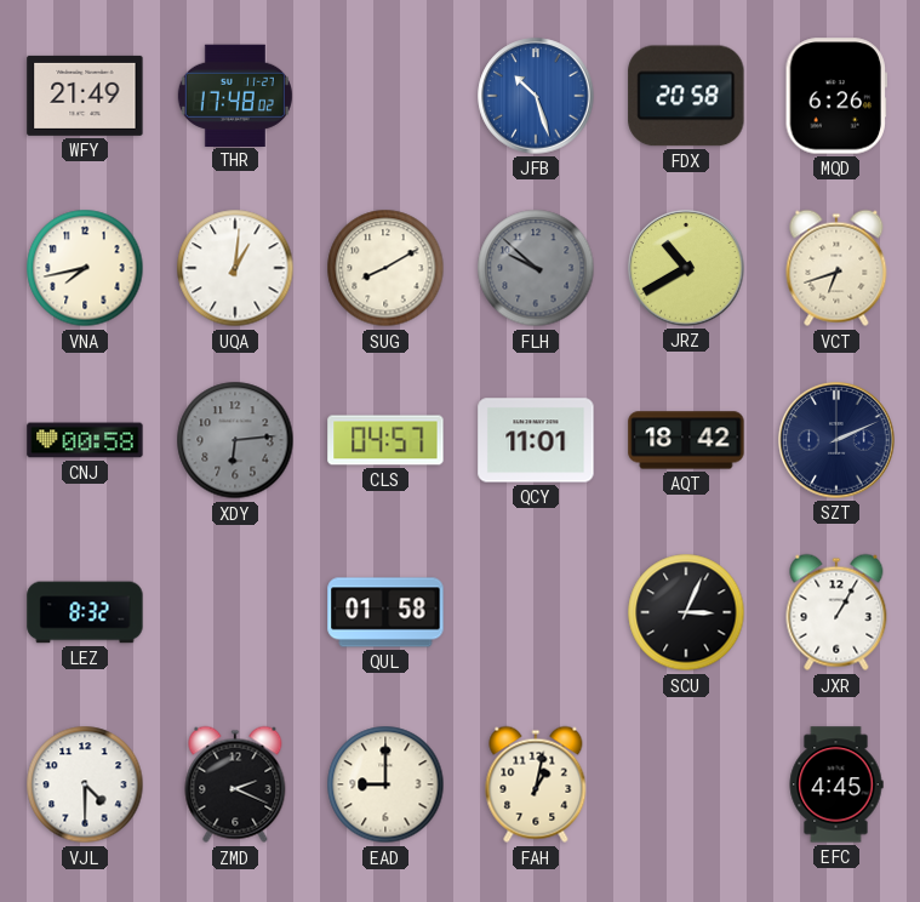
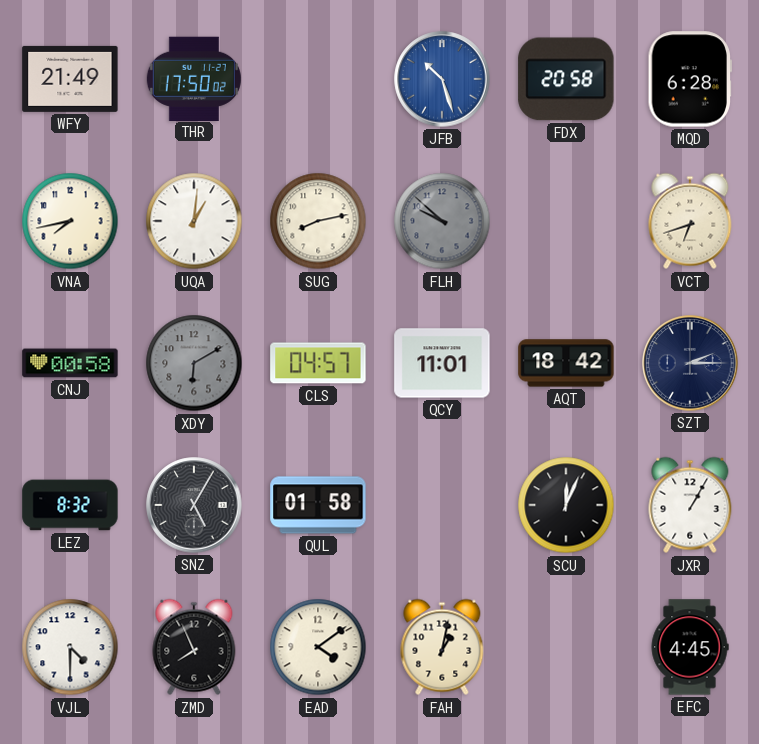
THR: 17:48 -> 17:50
MQD: 6:26 -> 6:28
SUG: 8:10 -> 8:13
JRZ: 10:40 -> none
XDY: 6:14 -> 6:10
SZT: 2:11 -> 2:15
SNZ: none -> 5:05
SCU: 3:04 -> 12:04
ZMD: 2:19 -> 7:56
EAD: 9:00 -> 4:09
